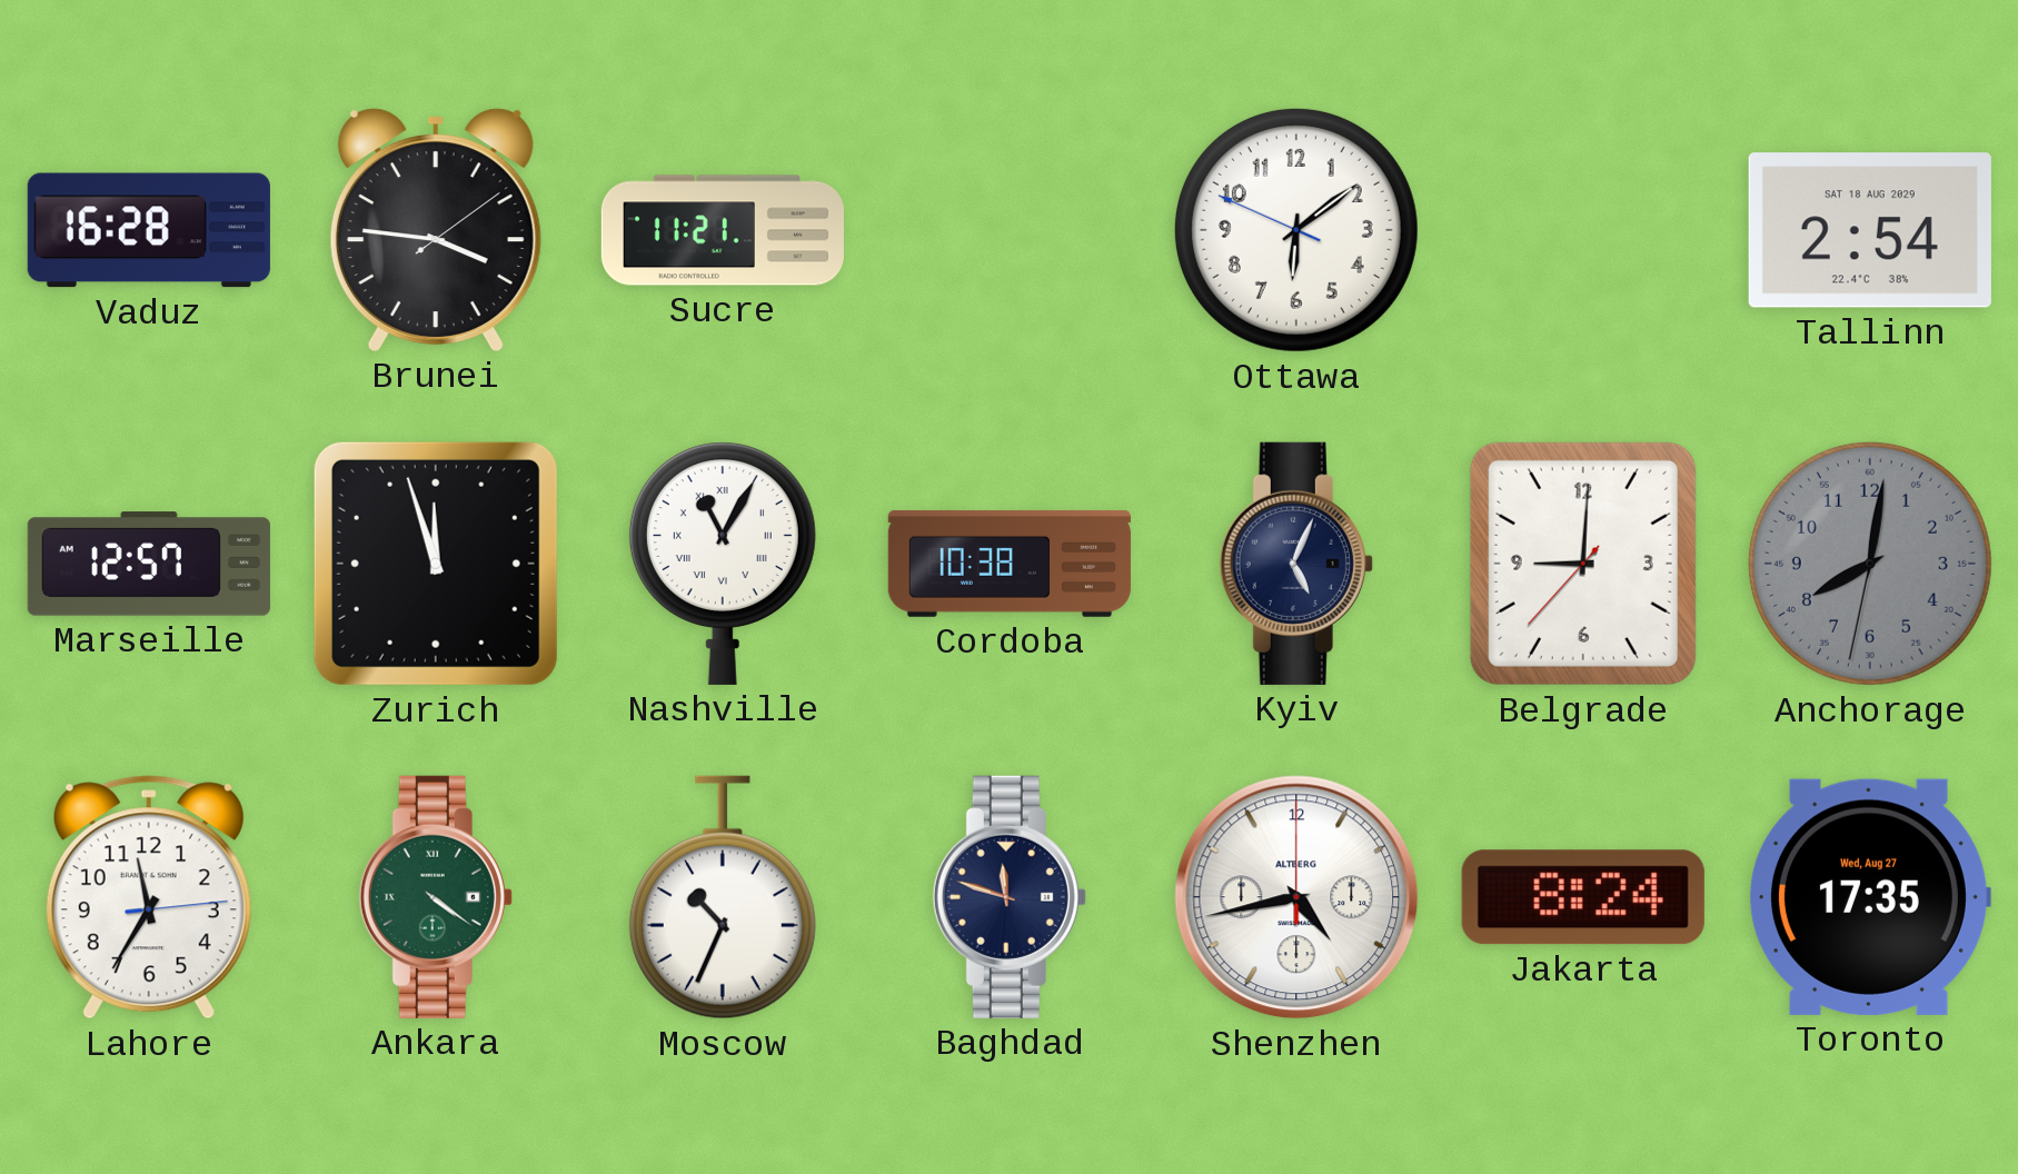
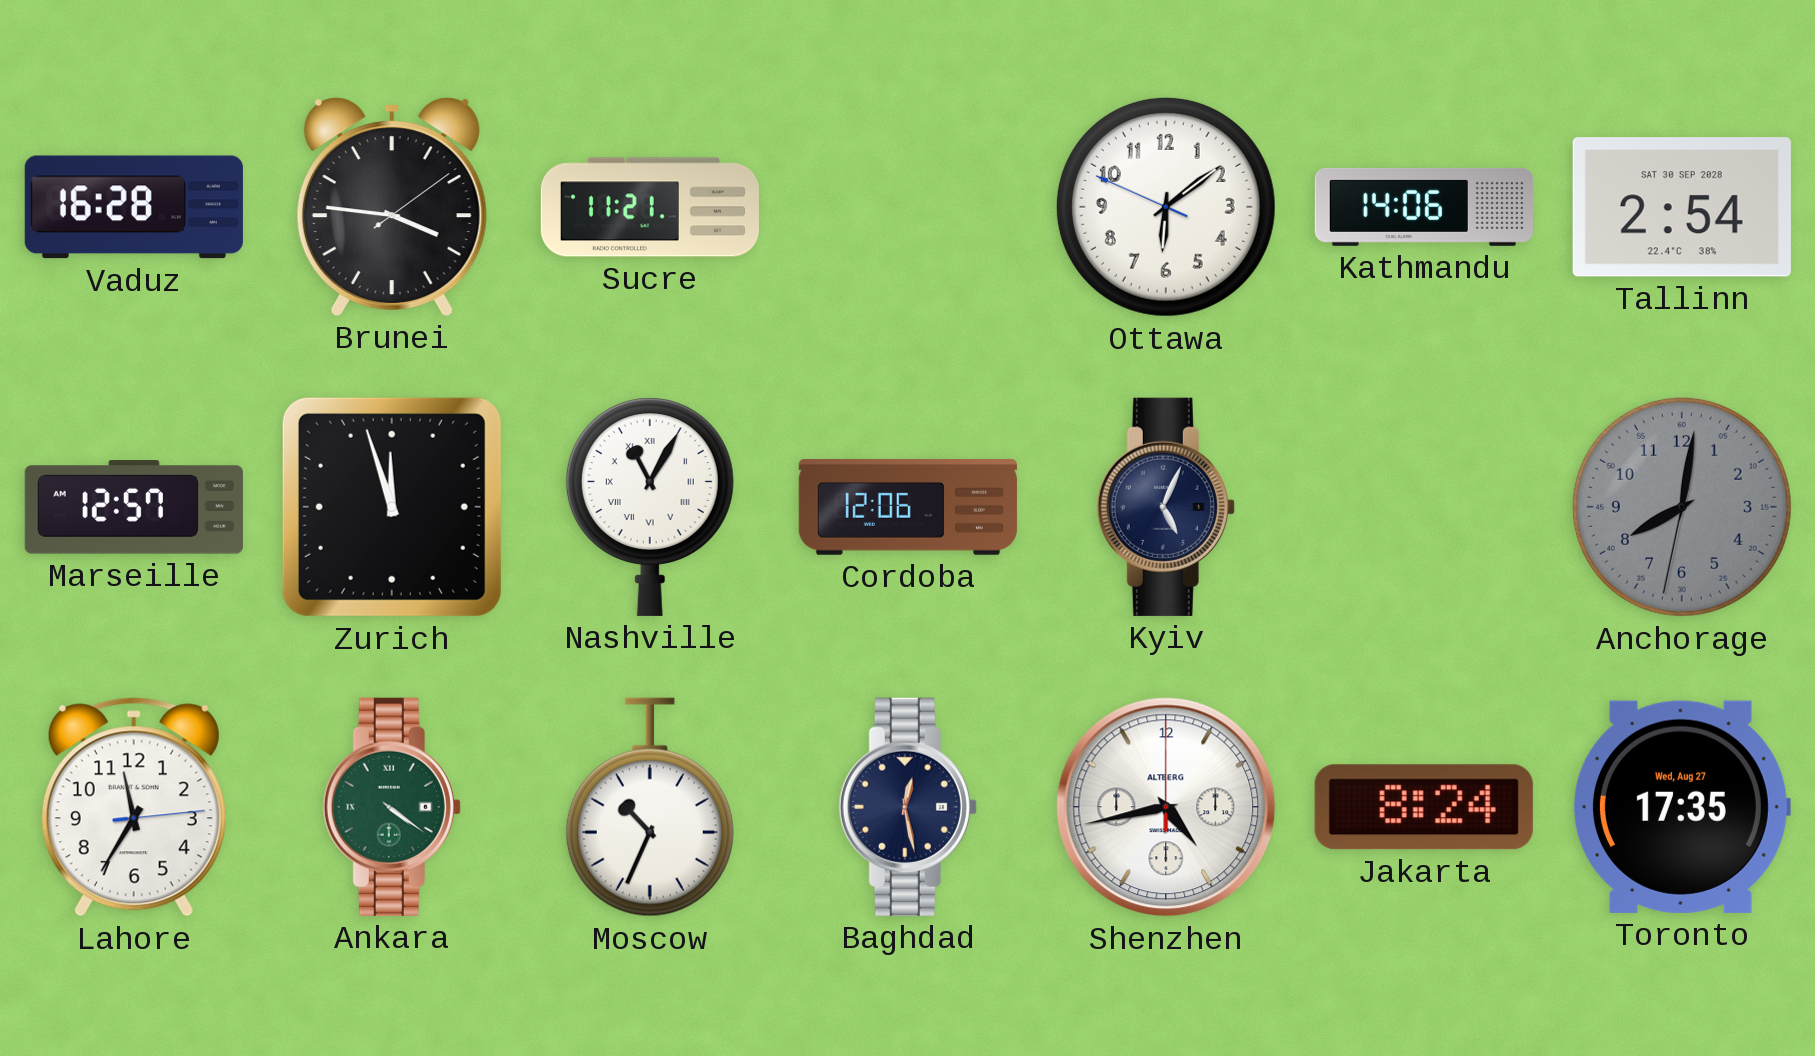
Kathmandu: none -> 14:06
Tallinn date: SAT 18 AUG 2029 -> SAT 30 SEP 2028
Cordoba: 10:38 -> 12:06
Belgrade: 9:00 -> none
Baghdad: 11:48 -> 12:28
